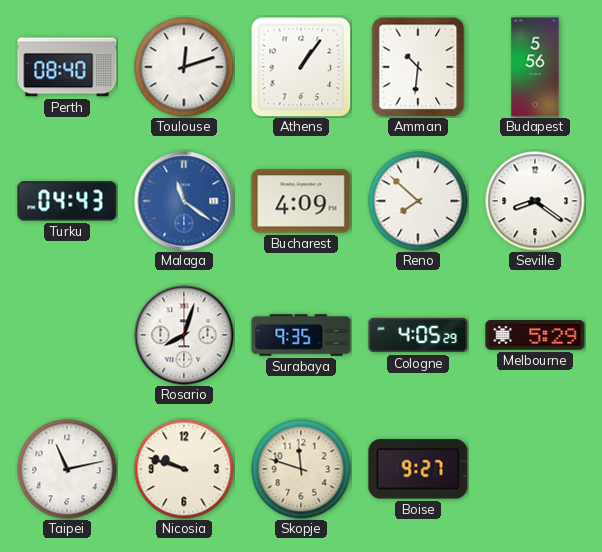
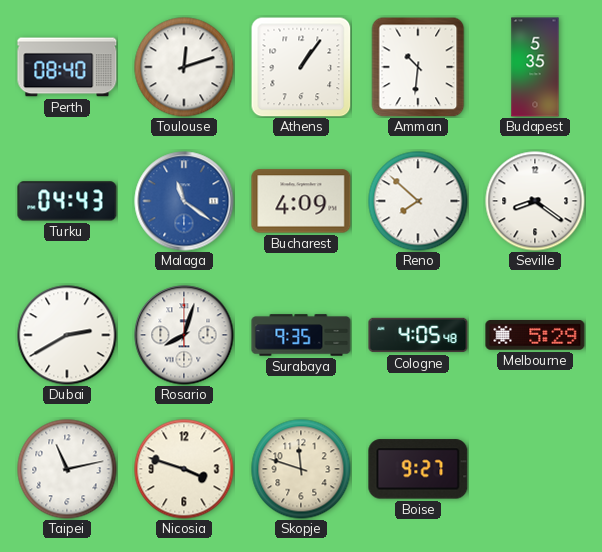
Budapest: 5:56 -> 5:35
Dubai: none -> 2:40
Cologne: 4:05:29 -> 4:05:48
Nicosia: 9:48 -> 3:48
